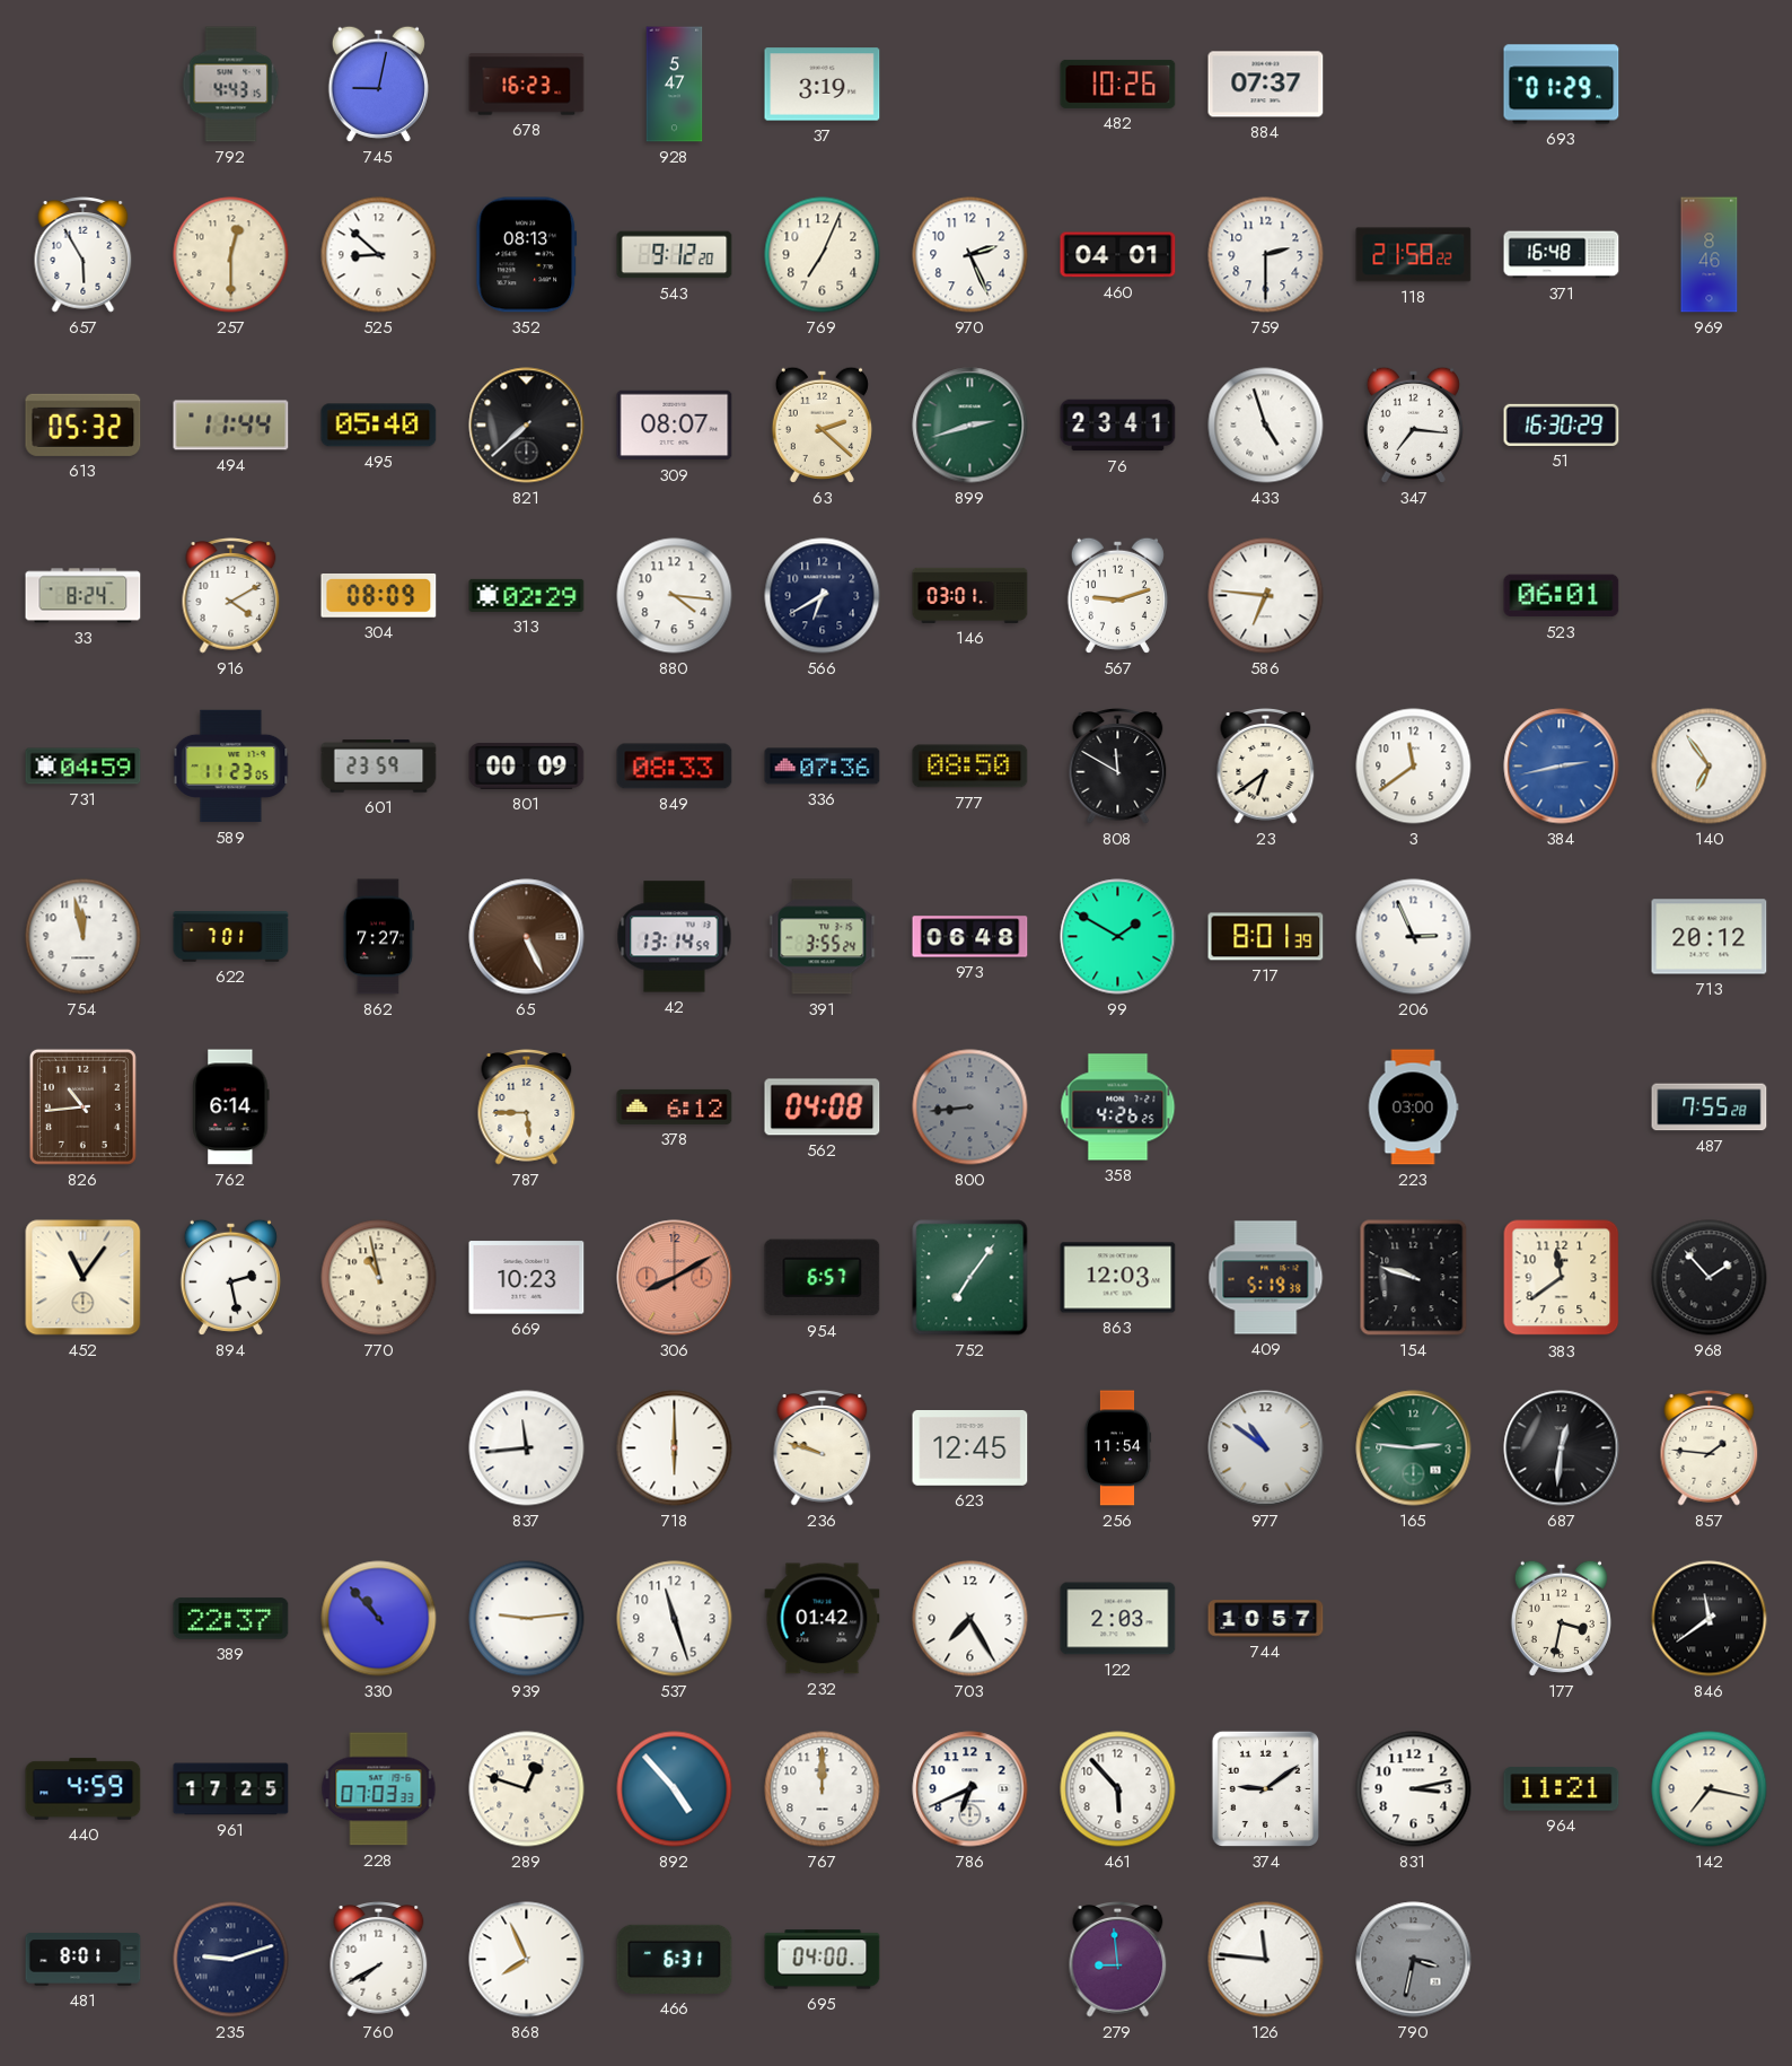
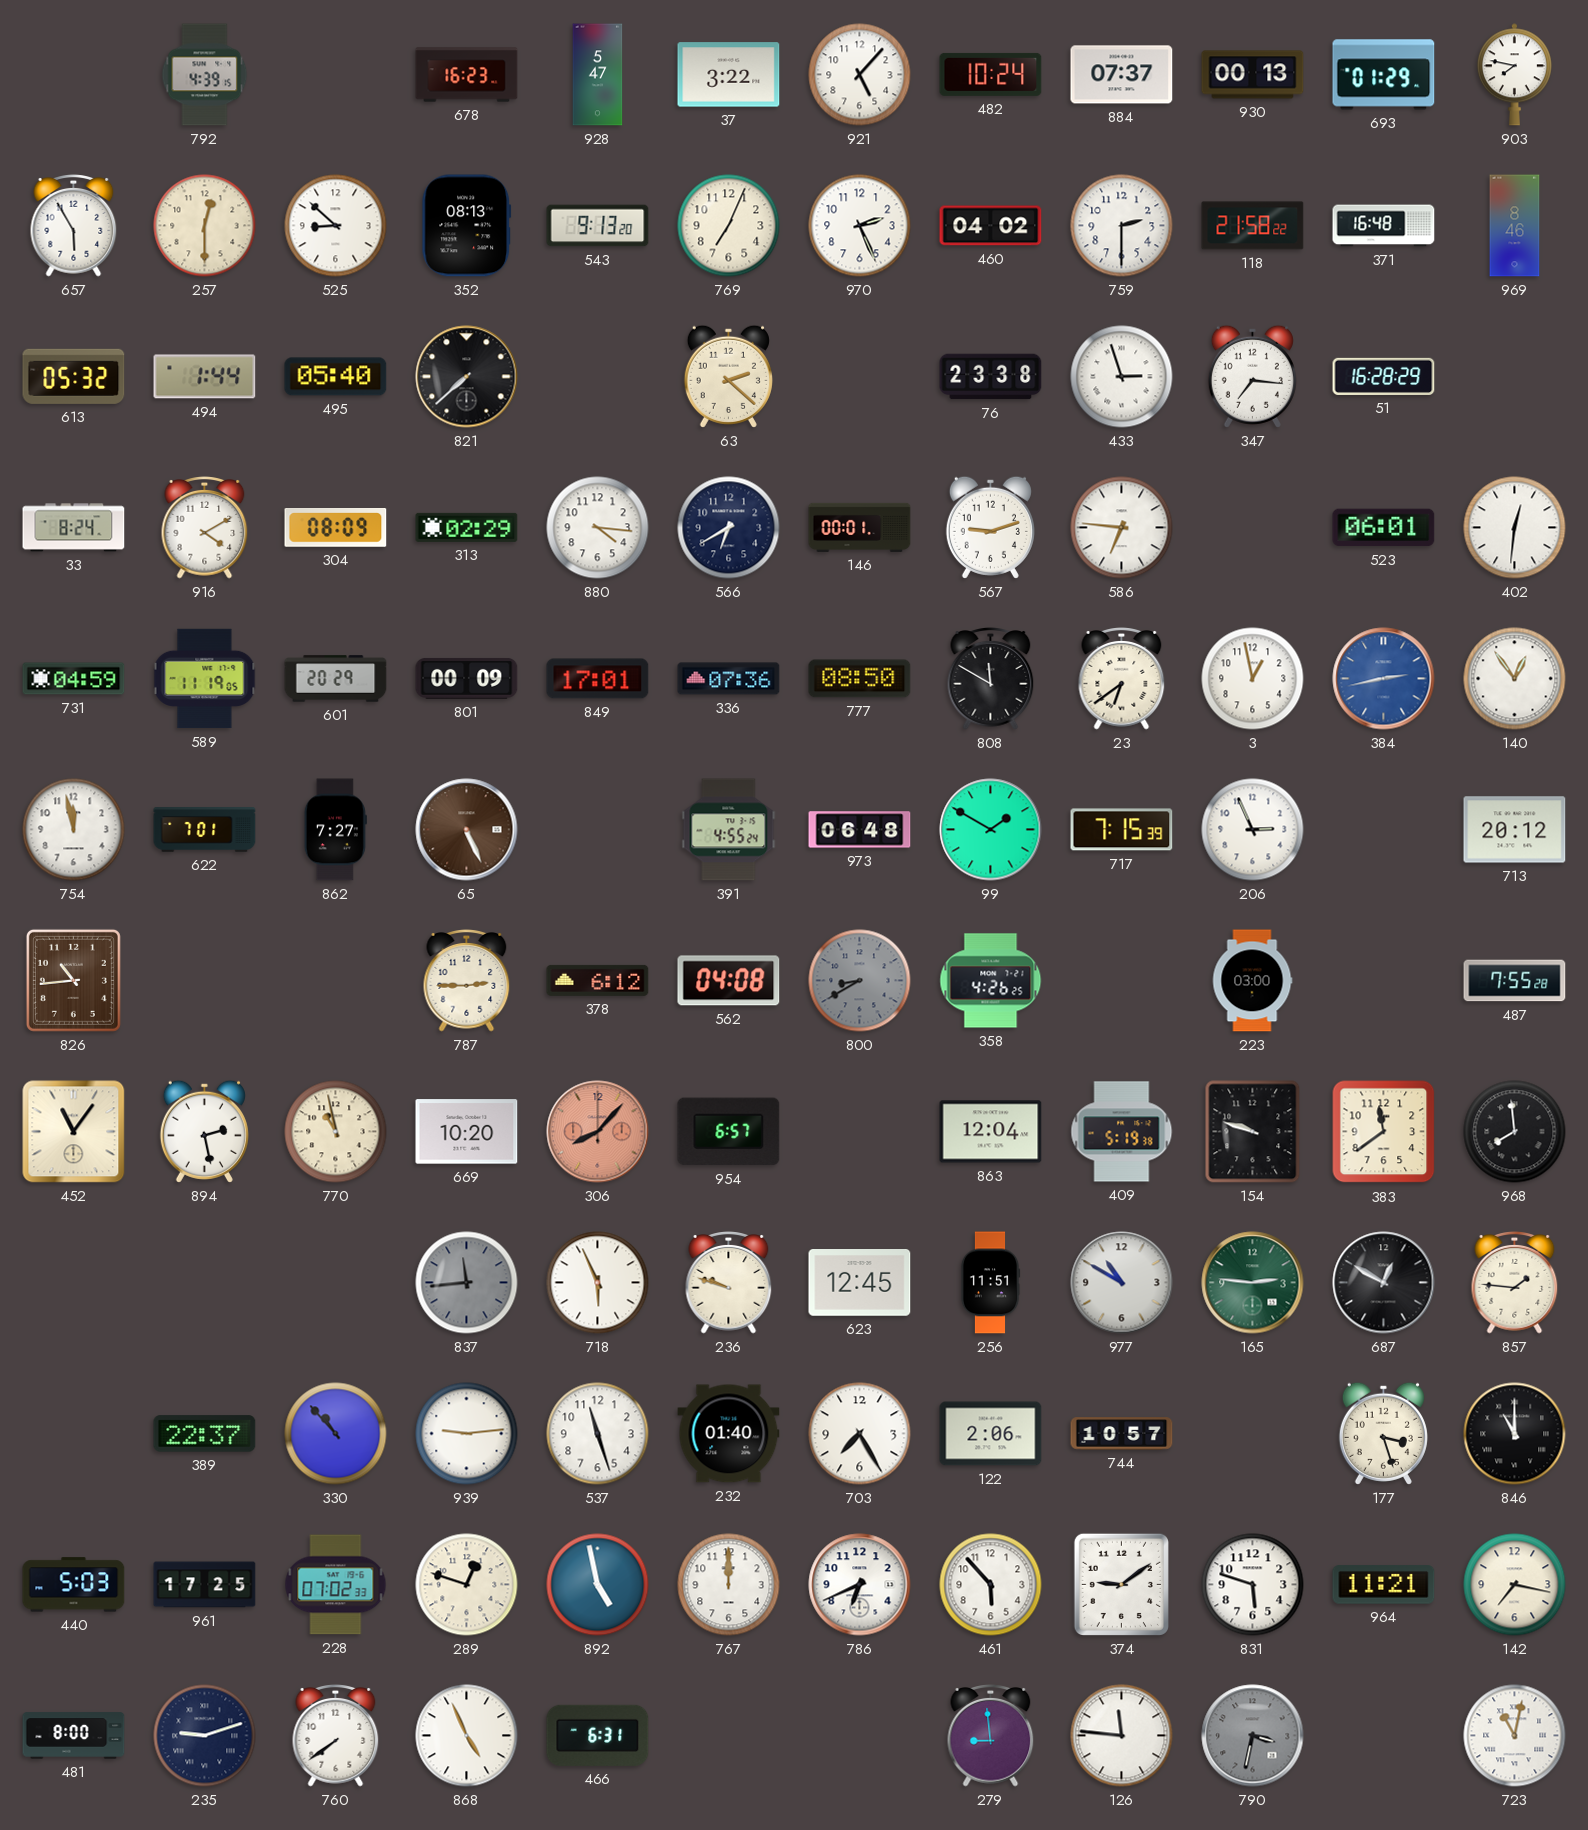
792: 4:43 -> 4:39
745: 9:02 -> none
37: 3:19 -> 3:22
921: none -> 5:07
482: 10:26 -> 10:24
930: none -> 00:13
903: none -> 7:47
543: 9:12 -> 9:13
460: 04:01 -> 04:02
494: 11:44 -> 1:44
309: 08:07 -> none
899: 2:42 -> none
76: 23:41 -> 23:38
433: 4:57 -> 2:57
51: 16:30 -> 16:28
146: 03:01 -> 00:01
402: none -> 12:31
589: 11:23 -> 11:19
601: 23:59 -> 20:29
849: 08:33 -> 17:01
3: 11:39 -> 12:58
140: 6:54 -> 12:54
42: 13:14 -> none
391: 3:55 -> 4:55
717: 8:01 -> 7:15
762: 6:14 -> none
787: 5:45 -> 2:45
800: 8:44 -> 8:40
669: 10:23 -> 10:20
306: 8:10 -> 8:07
752: 7:06 -> none
863: 12:03 -> 12:04
968: 1:53 -> 7:59
837 dial: white -> grey
718: 6:00 -> 5:56
256: 11:54 -> 11:51
977: 10:51 -> 10:50
687: 12:31 -> 12:50
232: 01:42 -> 01:40
122: 2:03 -> 2:06
177: 3:32 -> 3:27
846: 11:39 -> 11:00
440: 4:59 -> 5:03
228: 07:03 -> 07:02
892: 4:53 -> 4:58
831: 3:13 -> 5:48
481: 8:01 -> 8:00
760: 7:40 -> 7:39
868: 7:56 -> 4:56
695: 04:00 -> none
723: none -> 11:02
